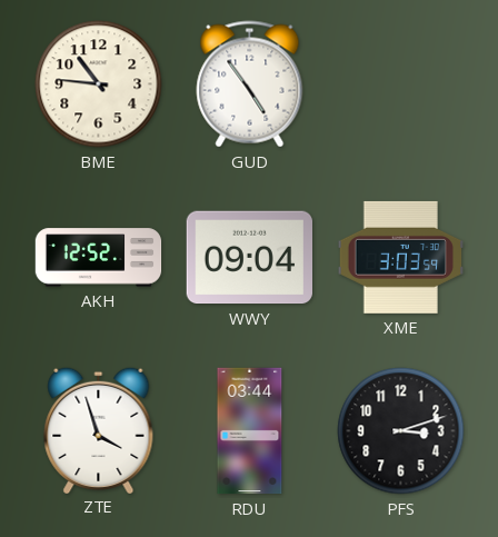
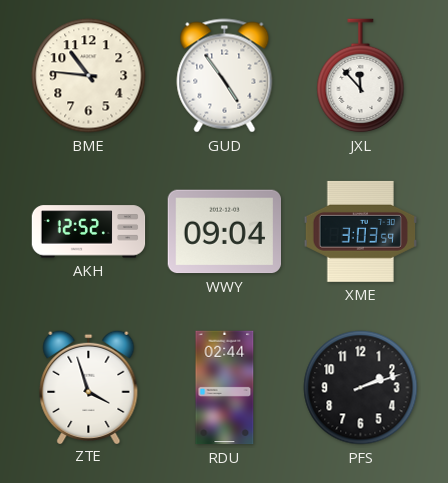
JXL: none -> 11:53
RDU: 03:44 -> 02:44
PFS: 3:12 -> 2:12
